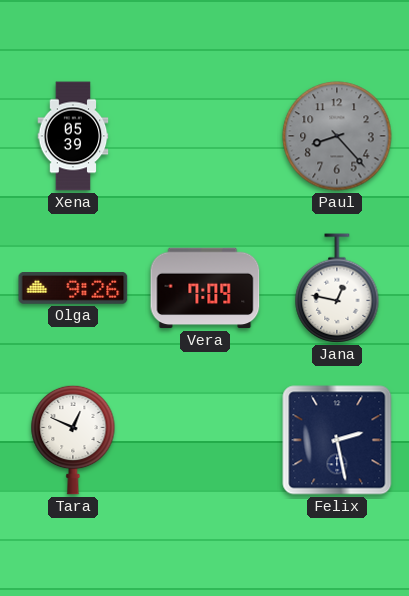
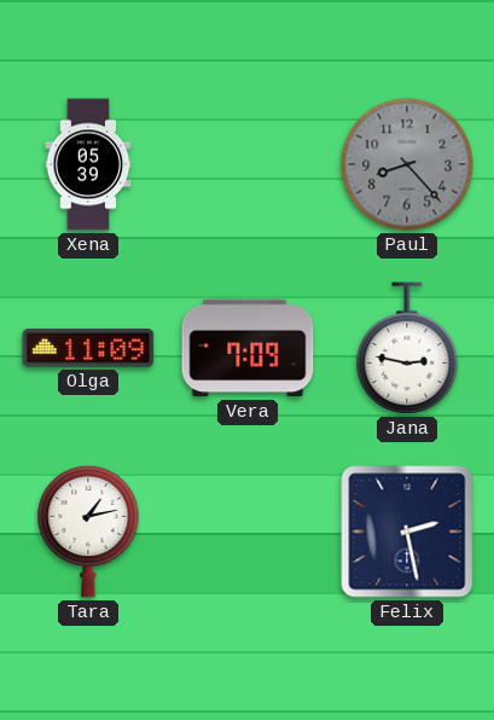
Olga: 9:26 -> 11:09
Jana: 12:47 -> 2:47
Tara: 12:49 -> 1:13
